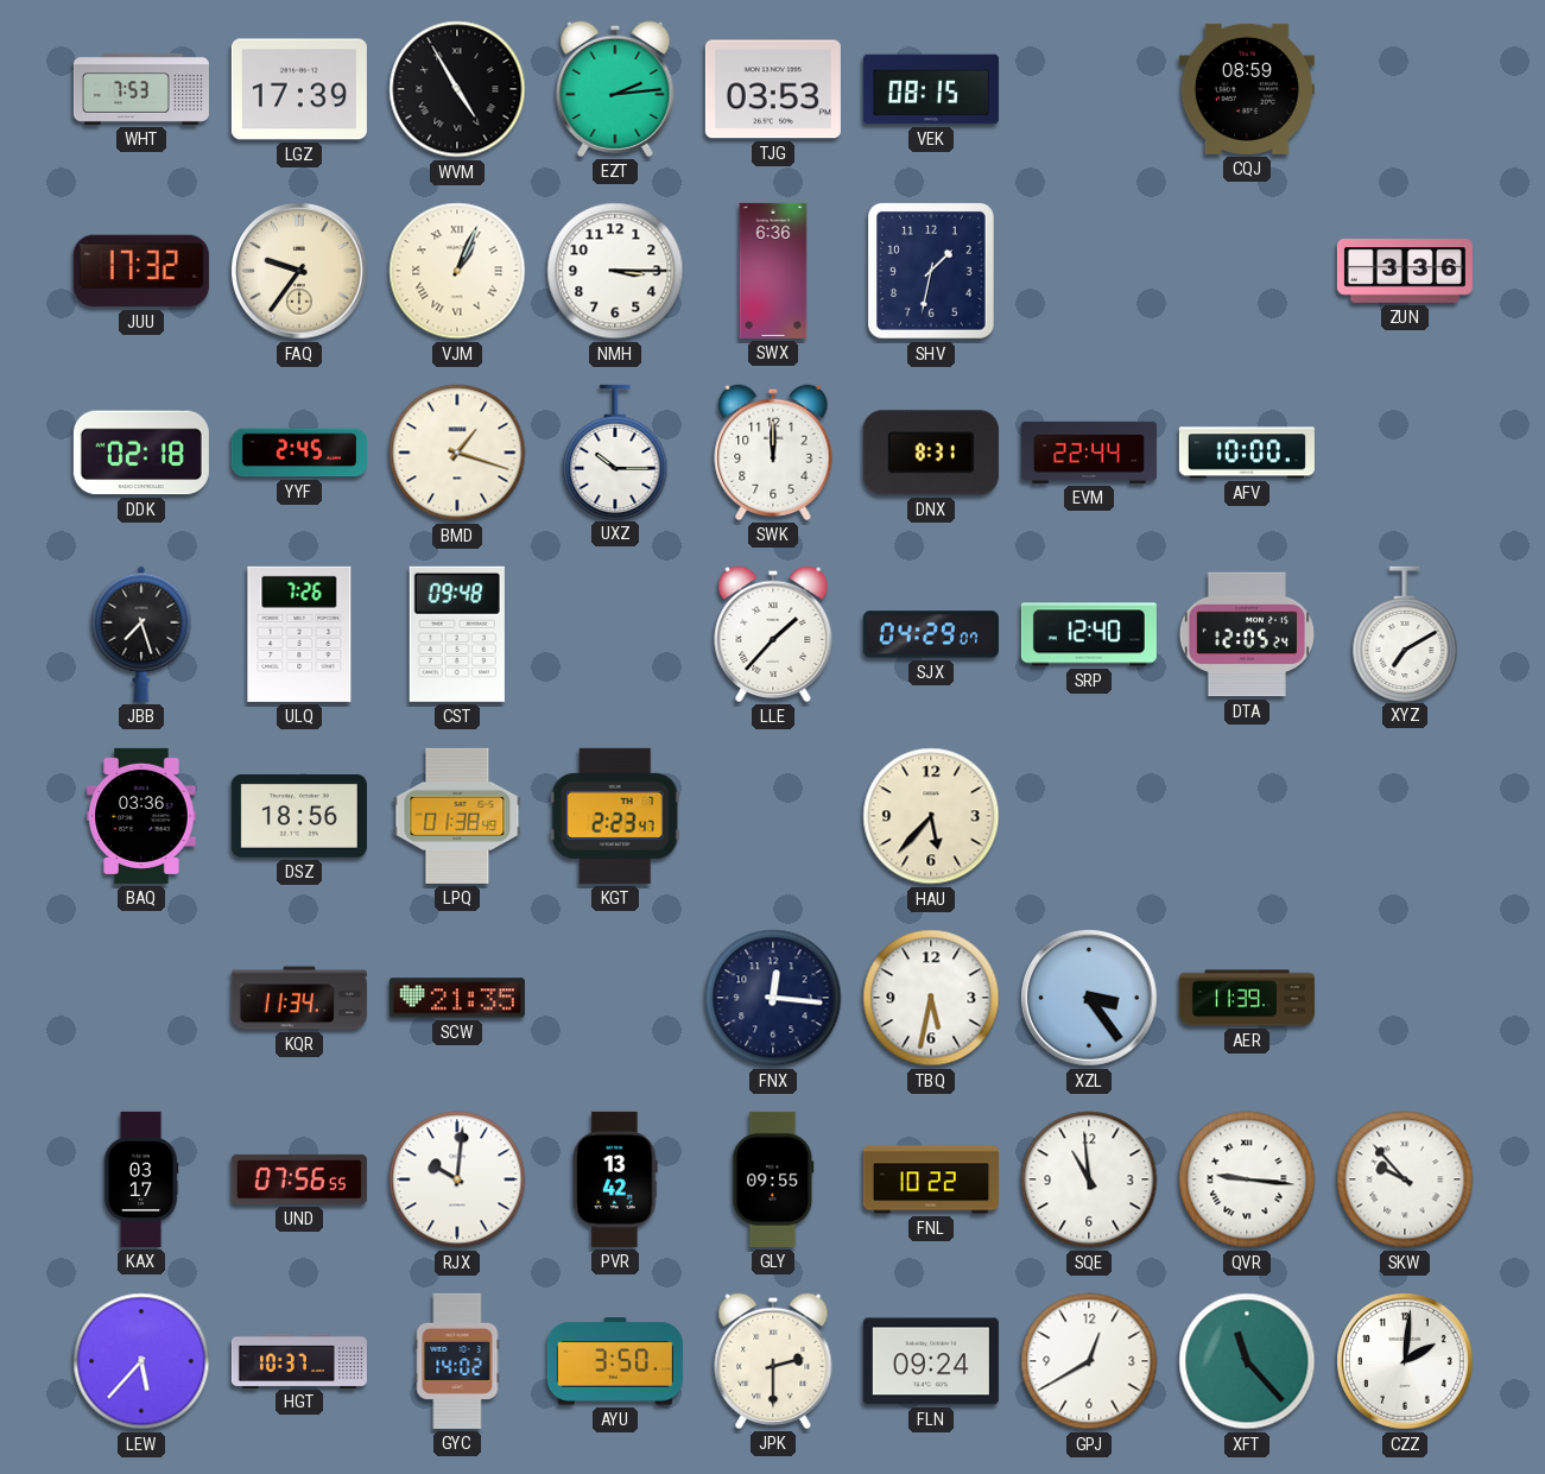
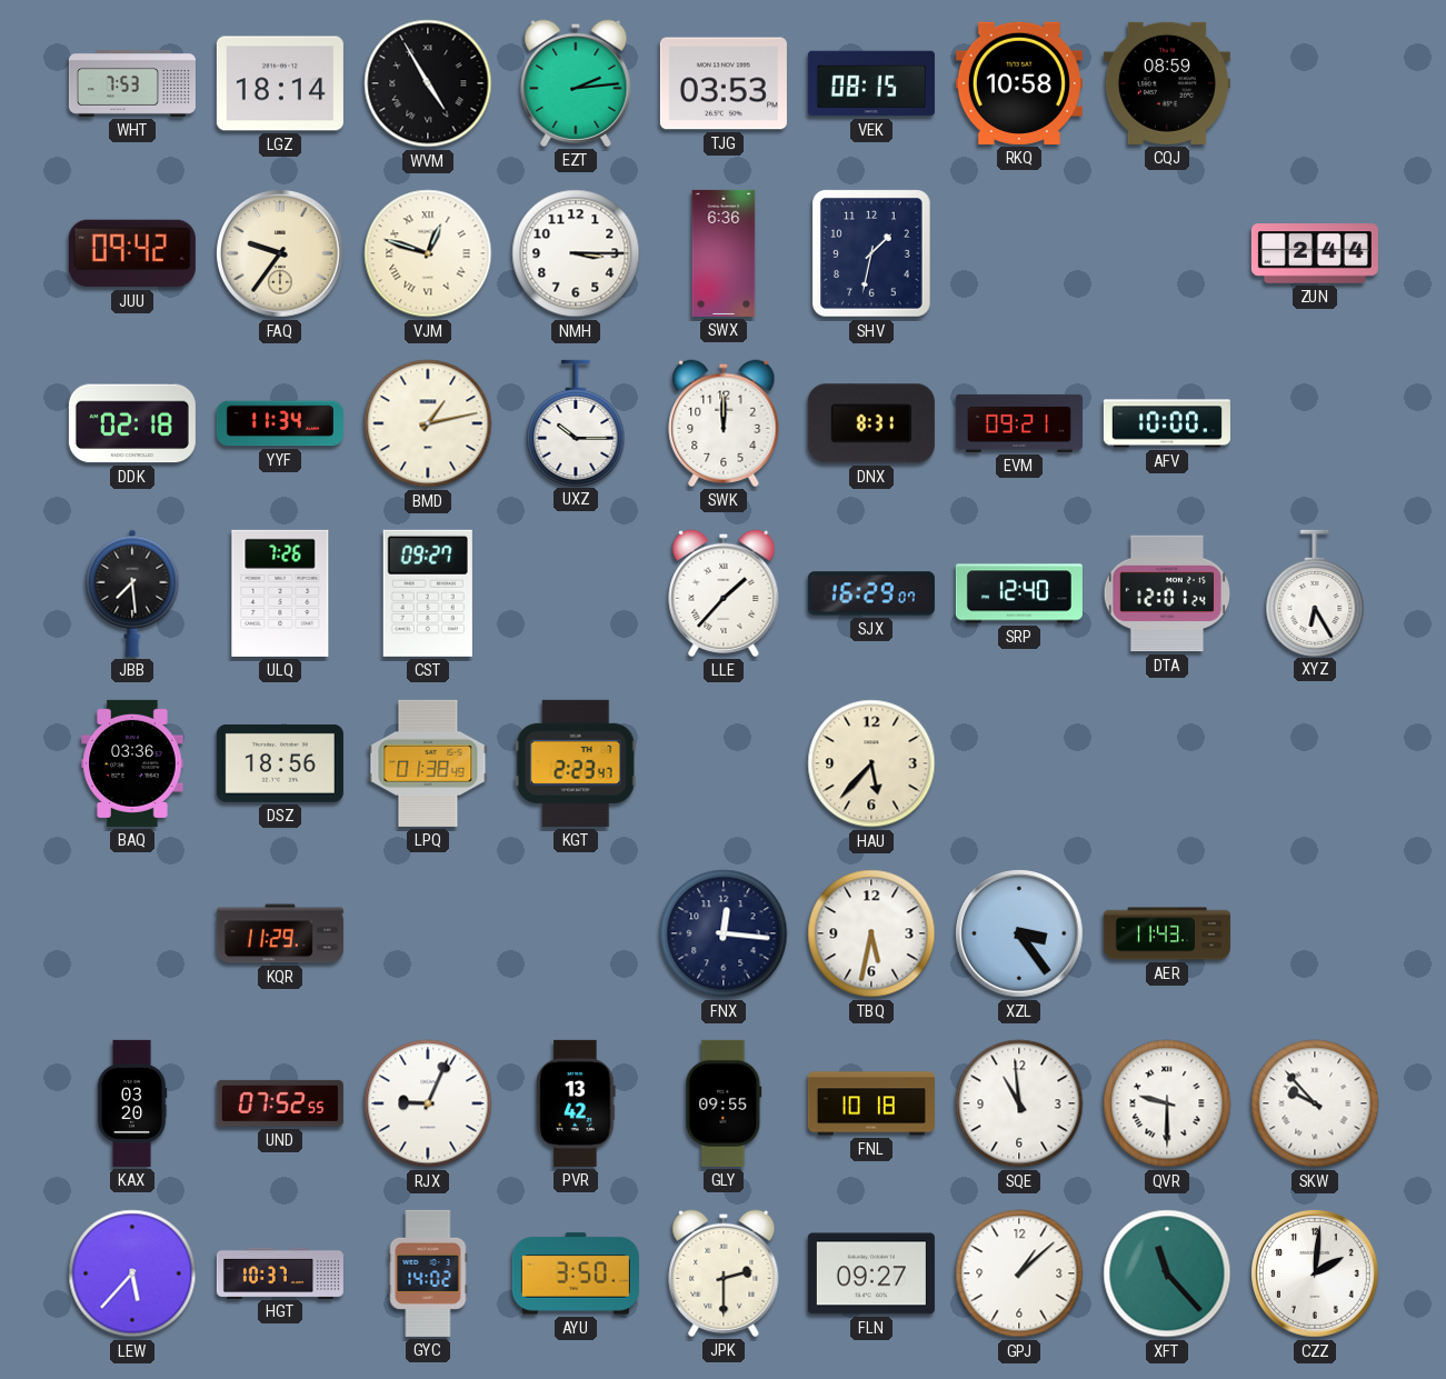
LGZ: 17:39 -> 18:14
RKQ: none -> 10:58
JUU: 17:32 -> 09:42
VJM: 1:04 -> 12:48
ZUN: 3:36 -> 2:44
YYF: 2:45 -> 11:34
BMD: 1:18 -> 1:13
EVM: 22:44 -> 09:21
JBB: 7:27 -> 7:29
CST: 09:48 -> 09:27
SJX: 04:29 -> 16:29
DTA: 12:05 -> 12:01
XYZ: 7:10 -> 6:25
KQR: 11:34 -> 11:29
SCW: 21:35 -> none
AER: 11:39 -> 11:43
KAX: 03:17 -> 03:20
UND: 07:56 -> 07:52
RJX: 10:01 -> 9:04
FNL: 10:22 -> 10:18
QVR: 9:16 -> 9:30
FLN: 09:24 -> 09:27
GPJ: 12:40 -> 1:08
